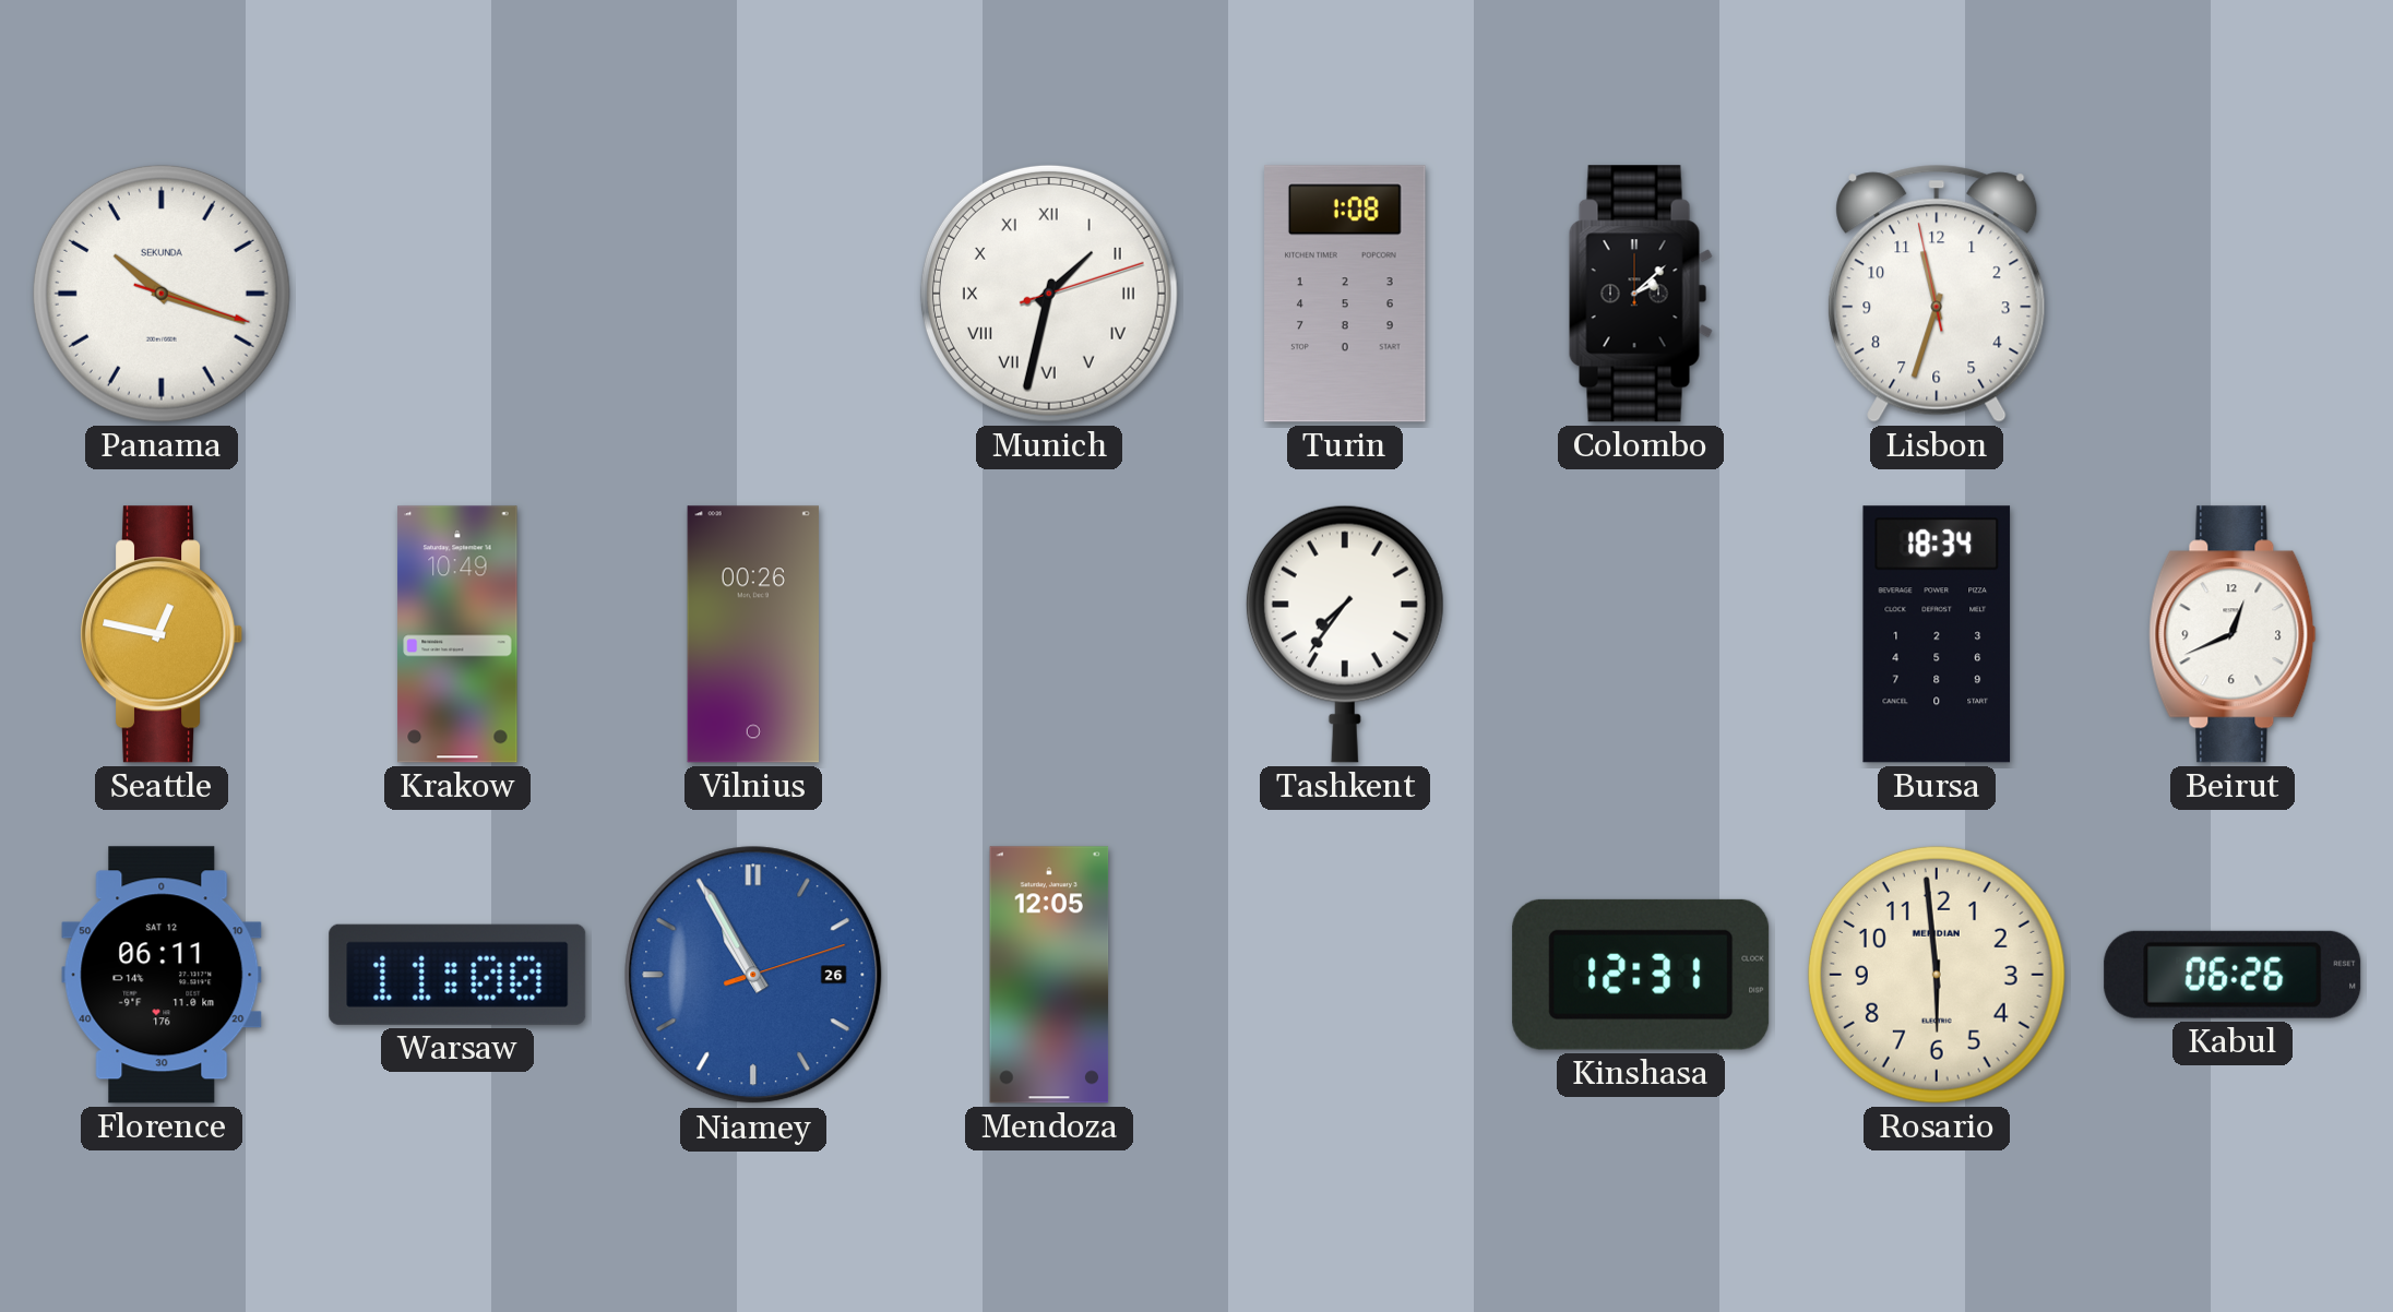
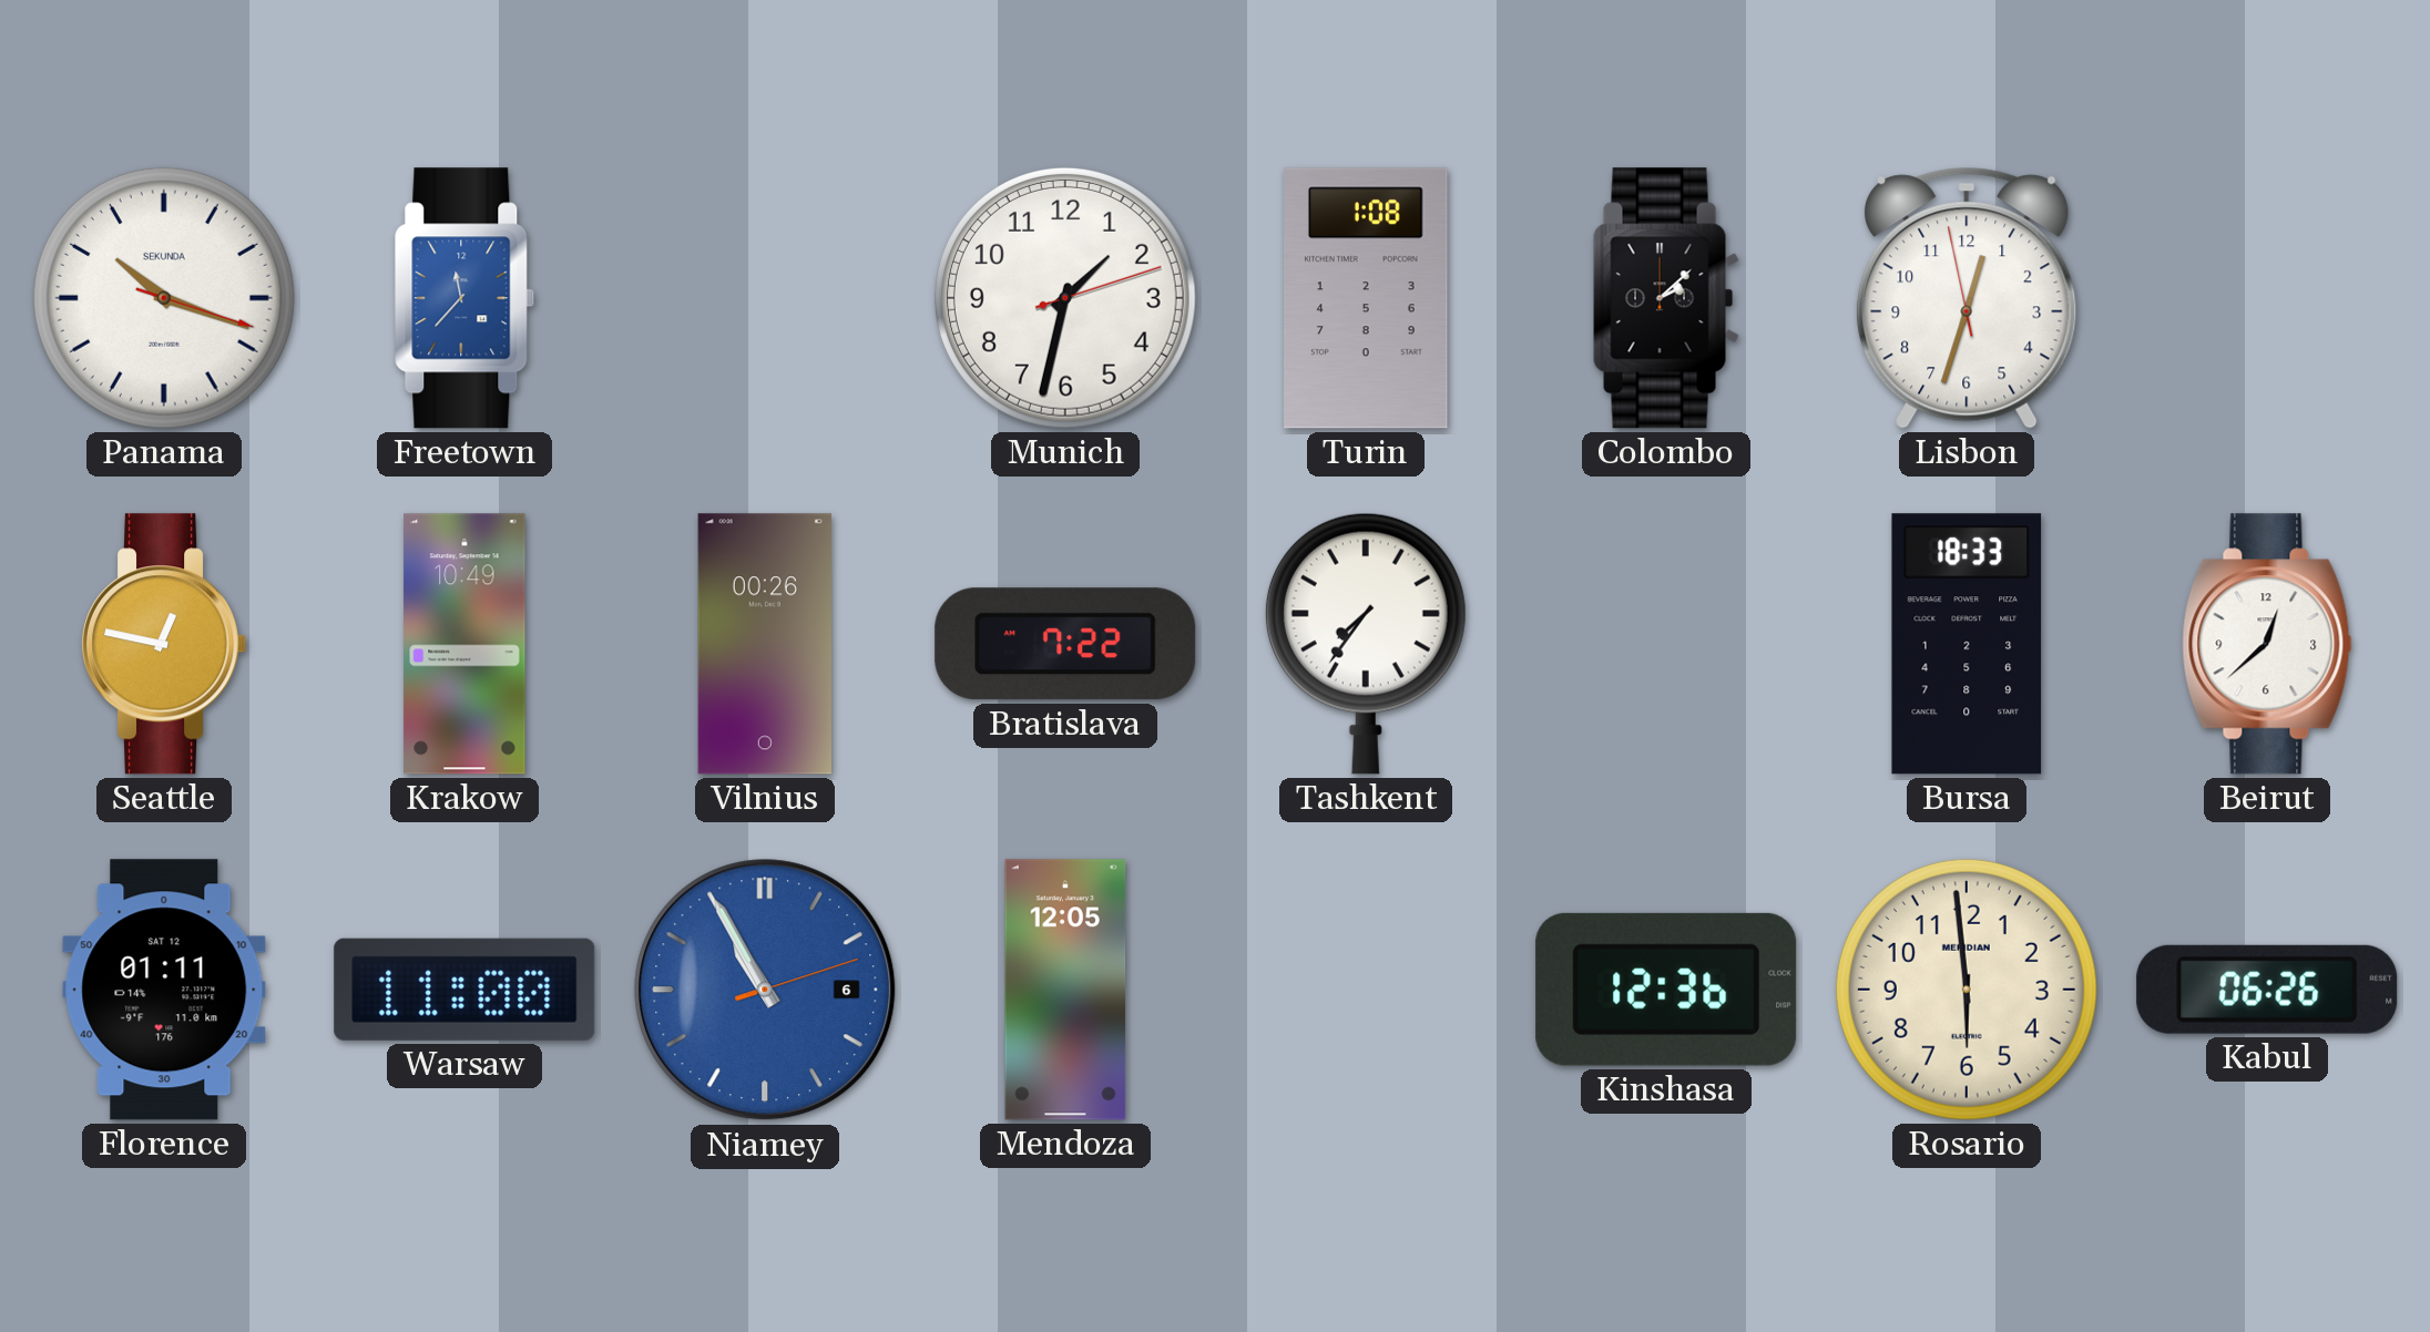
Freetown: none -> 11:37
Munich numerals: Roman -> Arabic
Lisbon: 11:32 -> 12:32
Bratislava: none -> 7:22
Bursa: 18:34 -> 18:33
Beirut: 12:41 -> 12:38
Florence: 06:11 -> 01:11
Niamey date: 26 -> 6
Kinshasa: 12:31 -> 12:36
